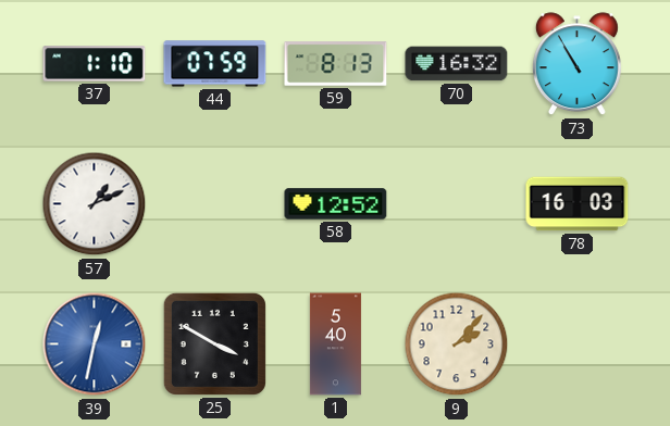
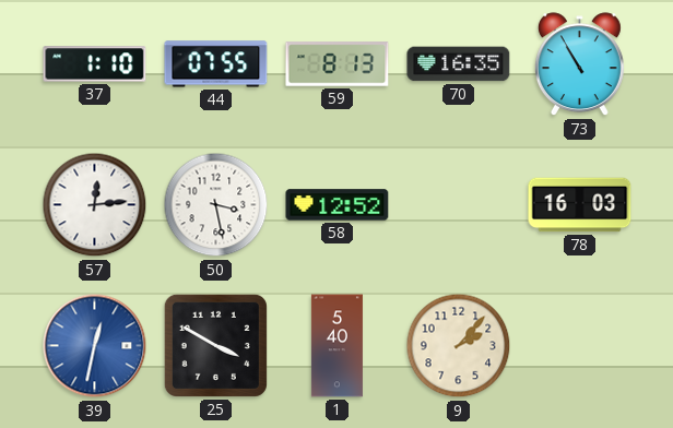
44: 07:59 -> 07:55
70: 16:32 -> 16:35
57: 1:11 -> 12:14
50: none -> 3:28
